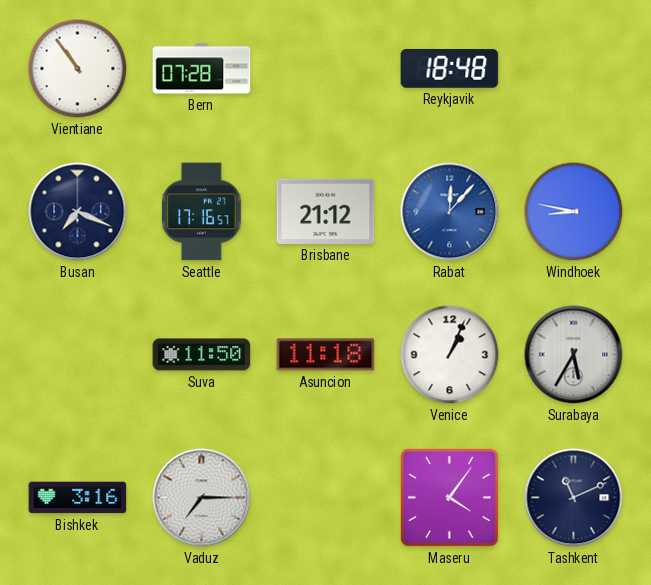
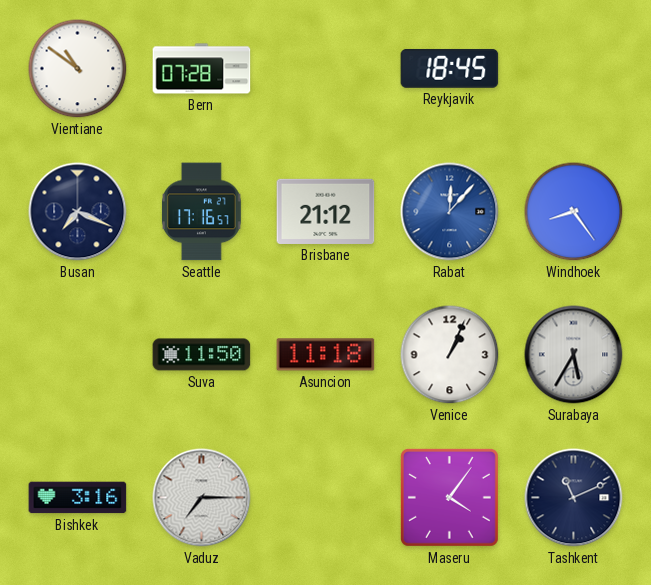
Vientiane: 10:54 -> 10:51
Reykjavik: 18:48 -> 18:45
Windhoek: 8:47 -> 8:24
